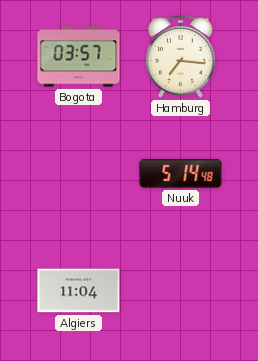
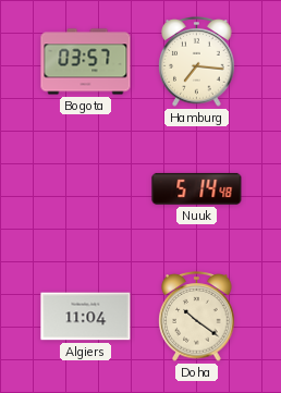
Doha: none -> 10:21
